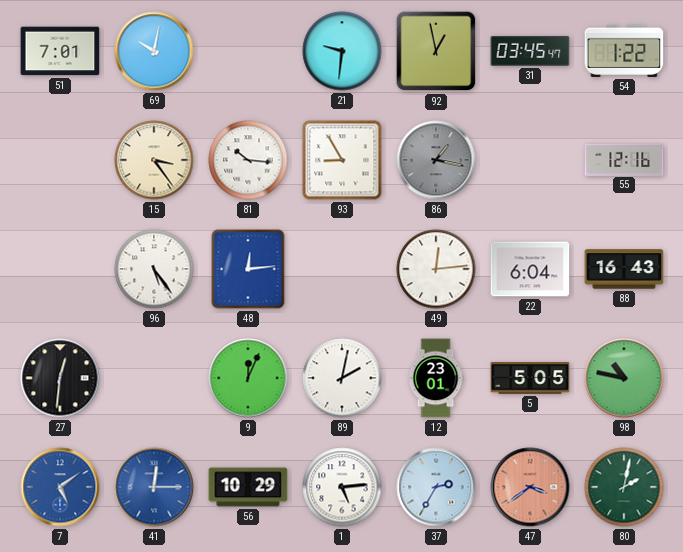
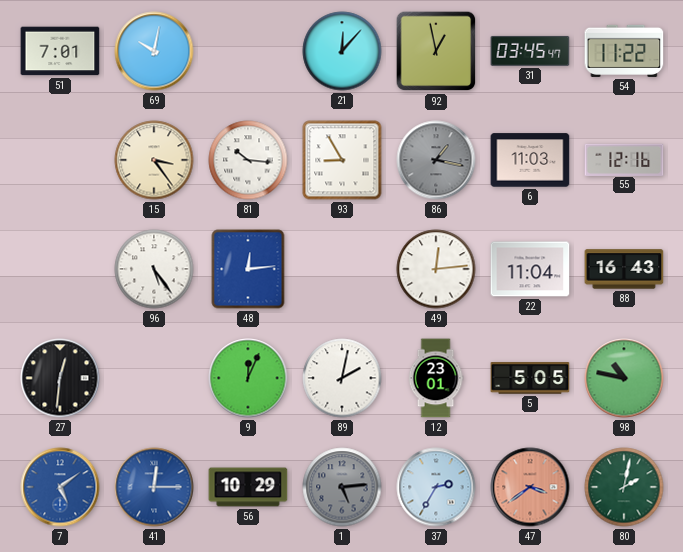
21: 9:31 -> 12:07
54: 1:22 -> 11:22
6: none -> 11:03
22: 6:04 -> 11:04
1 dial: white -> grey
